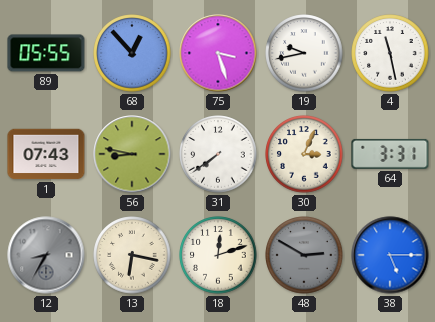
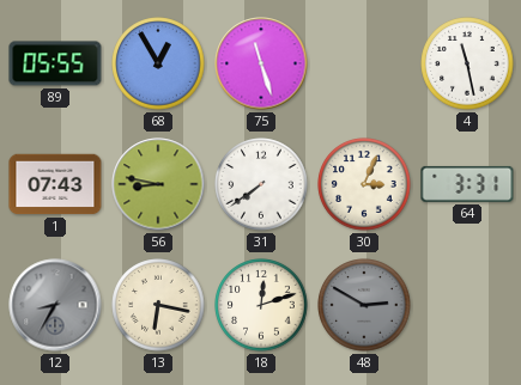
68: 12:53 -> 12:55
75: 3:27 -> 11:27
19: 9:43 -> none
38: 5:15 -> none
